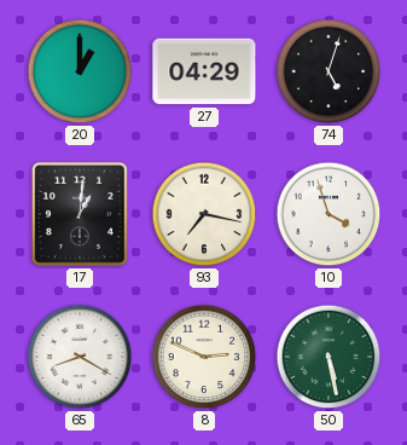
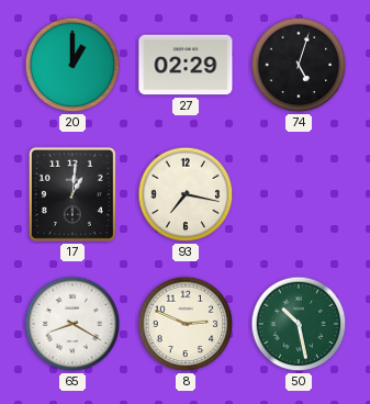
27: 04:29 -> 02:29
10: 3:57 -> none
50: 5:28 -> 10:28
